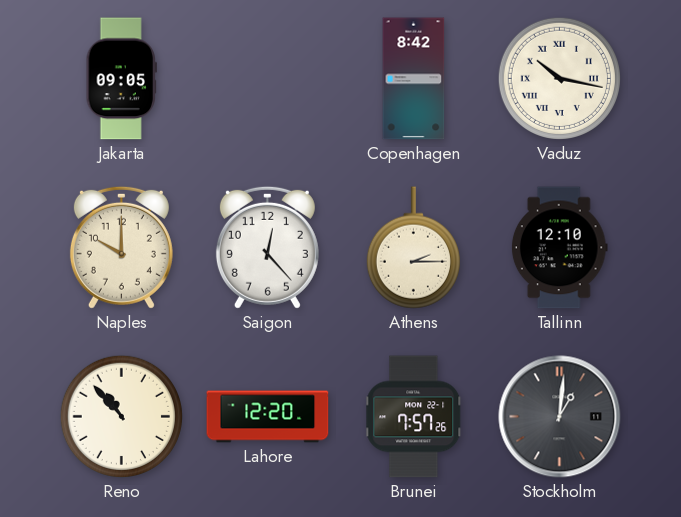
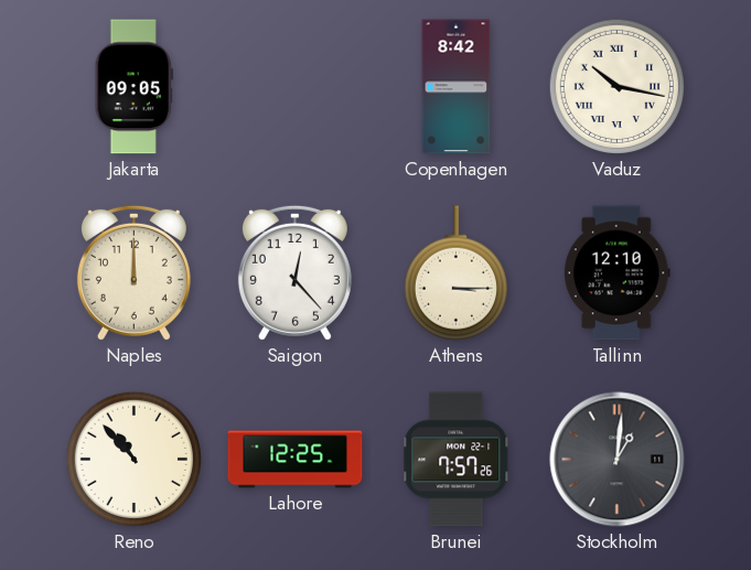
Naples: 10:00 -> 12:00
Athens: 2:15 -> 3:15
Lahore: 12:20 -> 12:25
